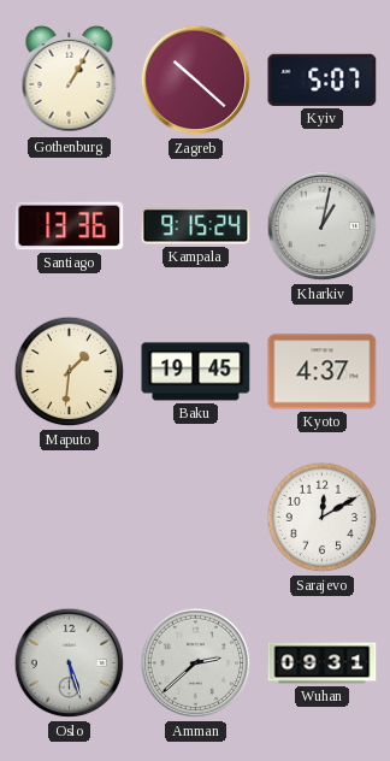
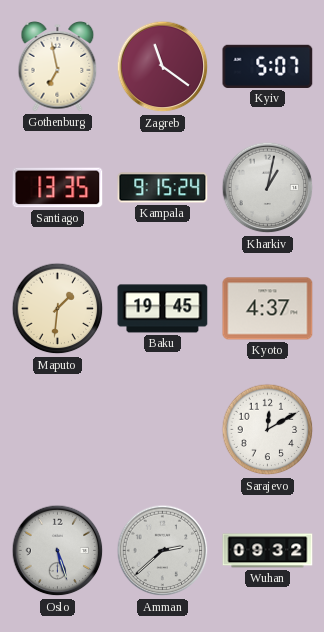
Gothenburg: 1:05 -> 6:58
Zagreb: 10:22 -> 11:21
Santiago: 13:36 -> 13:35
Wuhan: 09:31 -> 09:32
